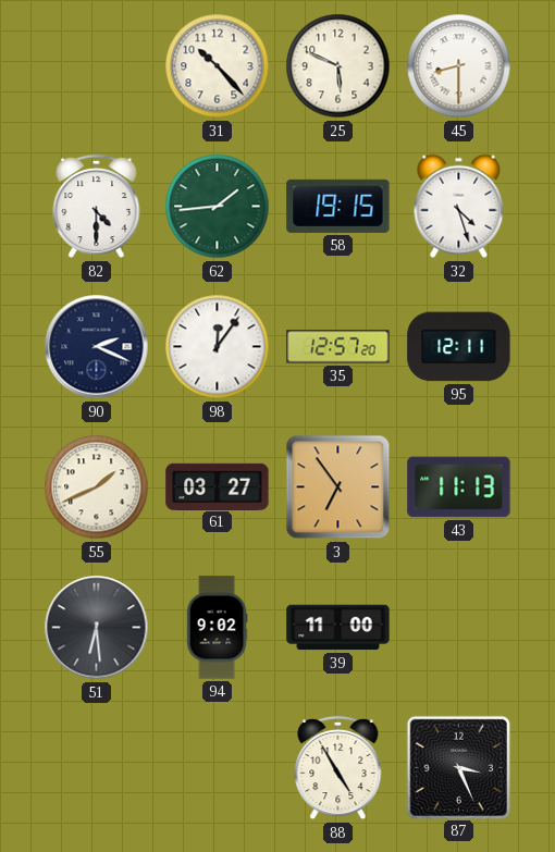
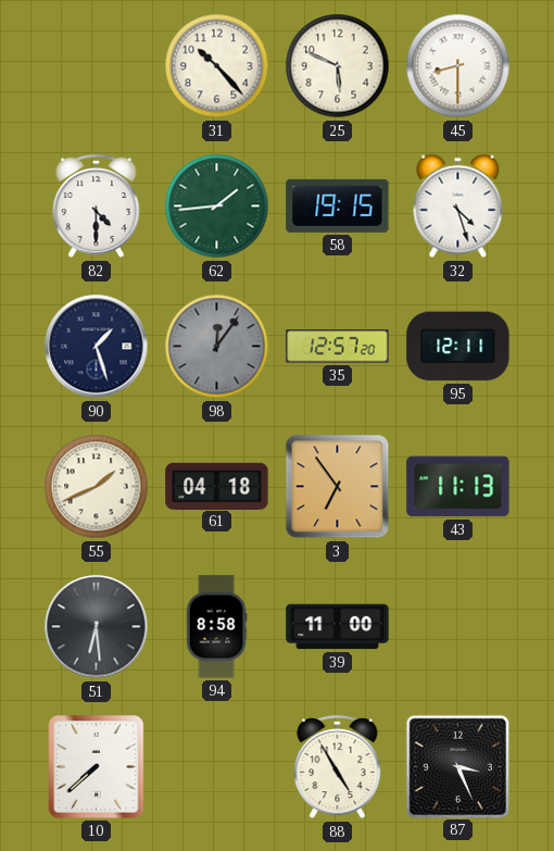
90: 2:19 -> 1:27
98 dial: white -> grey
61: 03:27 -> 04:18
94: 9:02 -> 8:58
10: none -> 7:38
